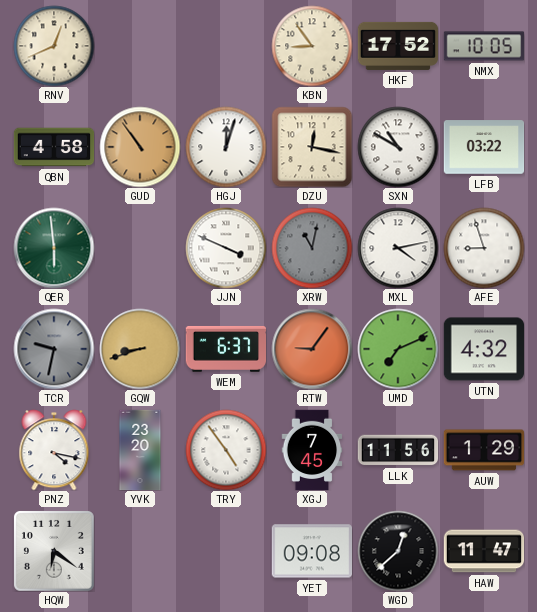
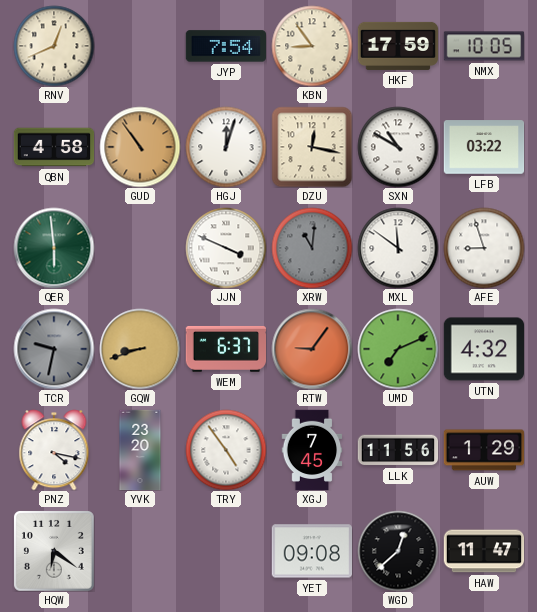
JYP: none -> 7:54
HKF: 17:52 -> 17:59
XRW: 11:02 -> 11:01
MXL: 4:13 -> 11:51
